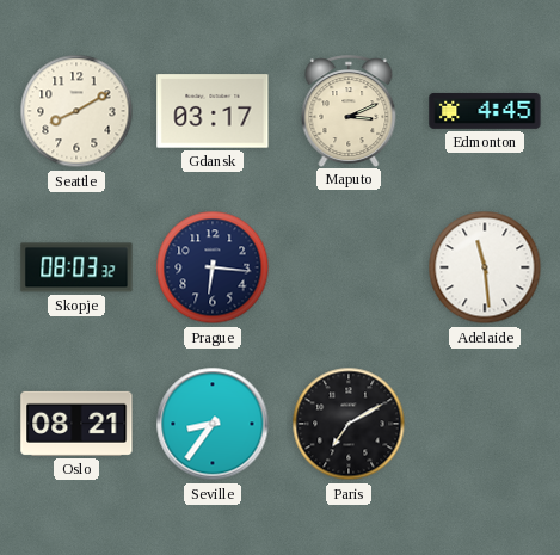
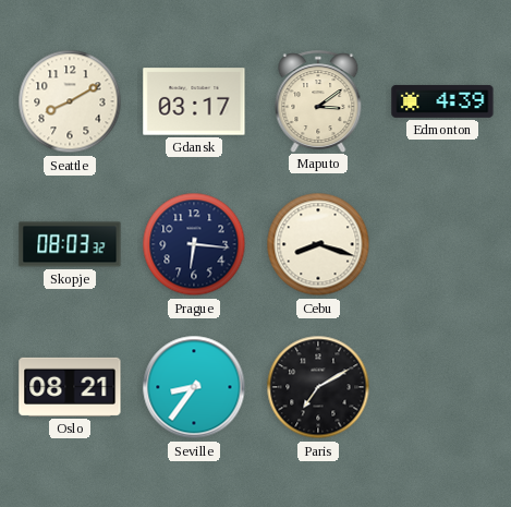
Maputo: 3:11 -> 3:09
Edmonton: 4:45 -> 4:39
Cebu: none -> 8:18
Adelaide: 11:29 -> none
